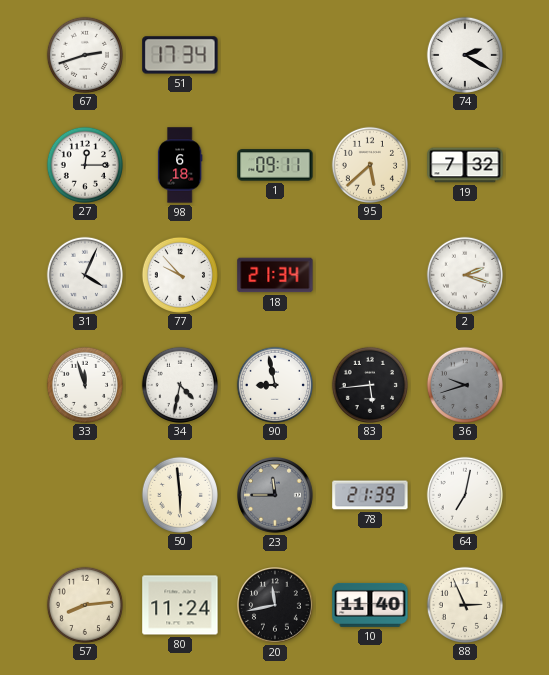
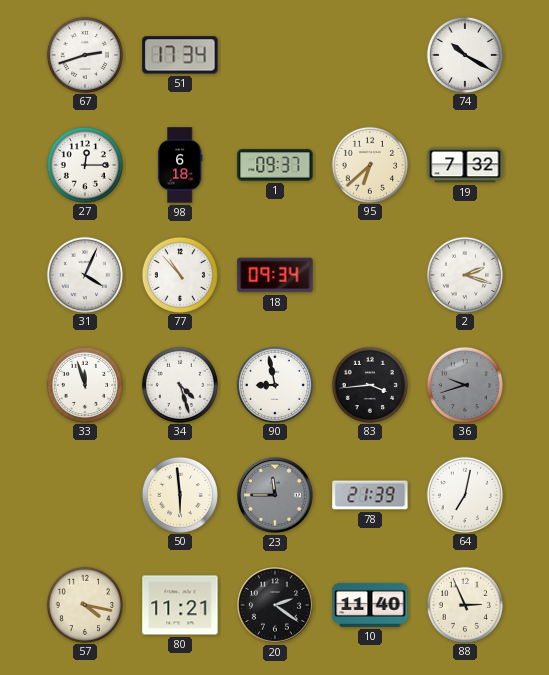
74: 2:20 -> 10:20
1: 09:11 -> 09:37
95: 5:38 -> 6:38
77: 9:53 -> 10:53
18: 21:34 -> 09:34
34: 4:32 -> 4:27
83: 5:44 -> 3:44
57: 8:14 -> 4:17
80: 11:24 -> 11:21
20: 11:43 -> 2:21
